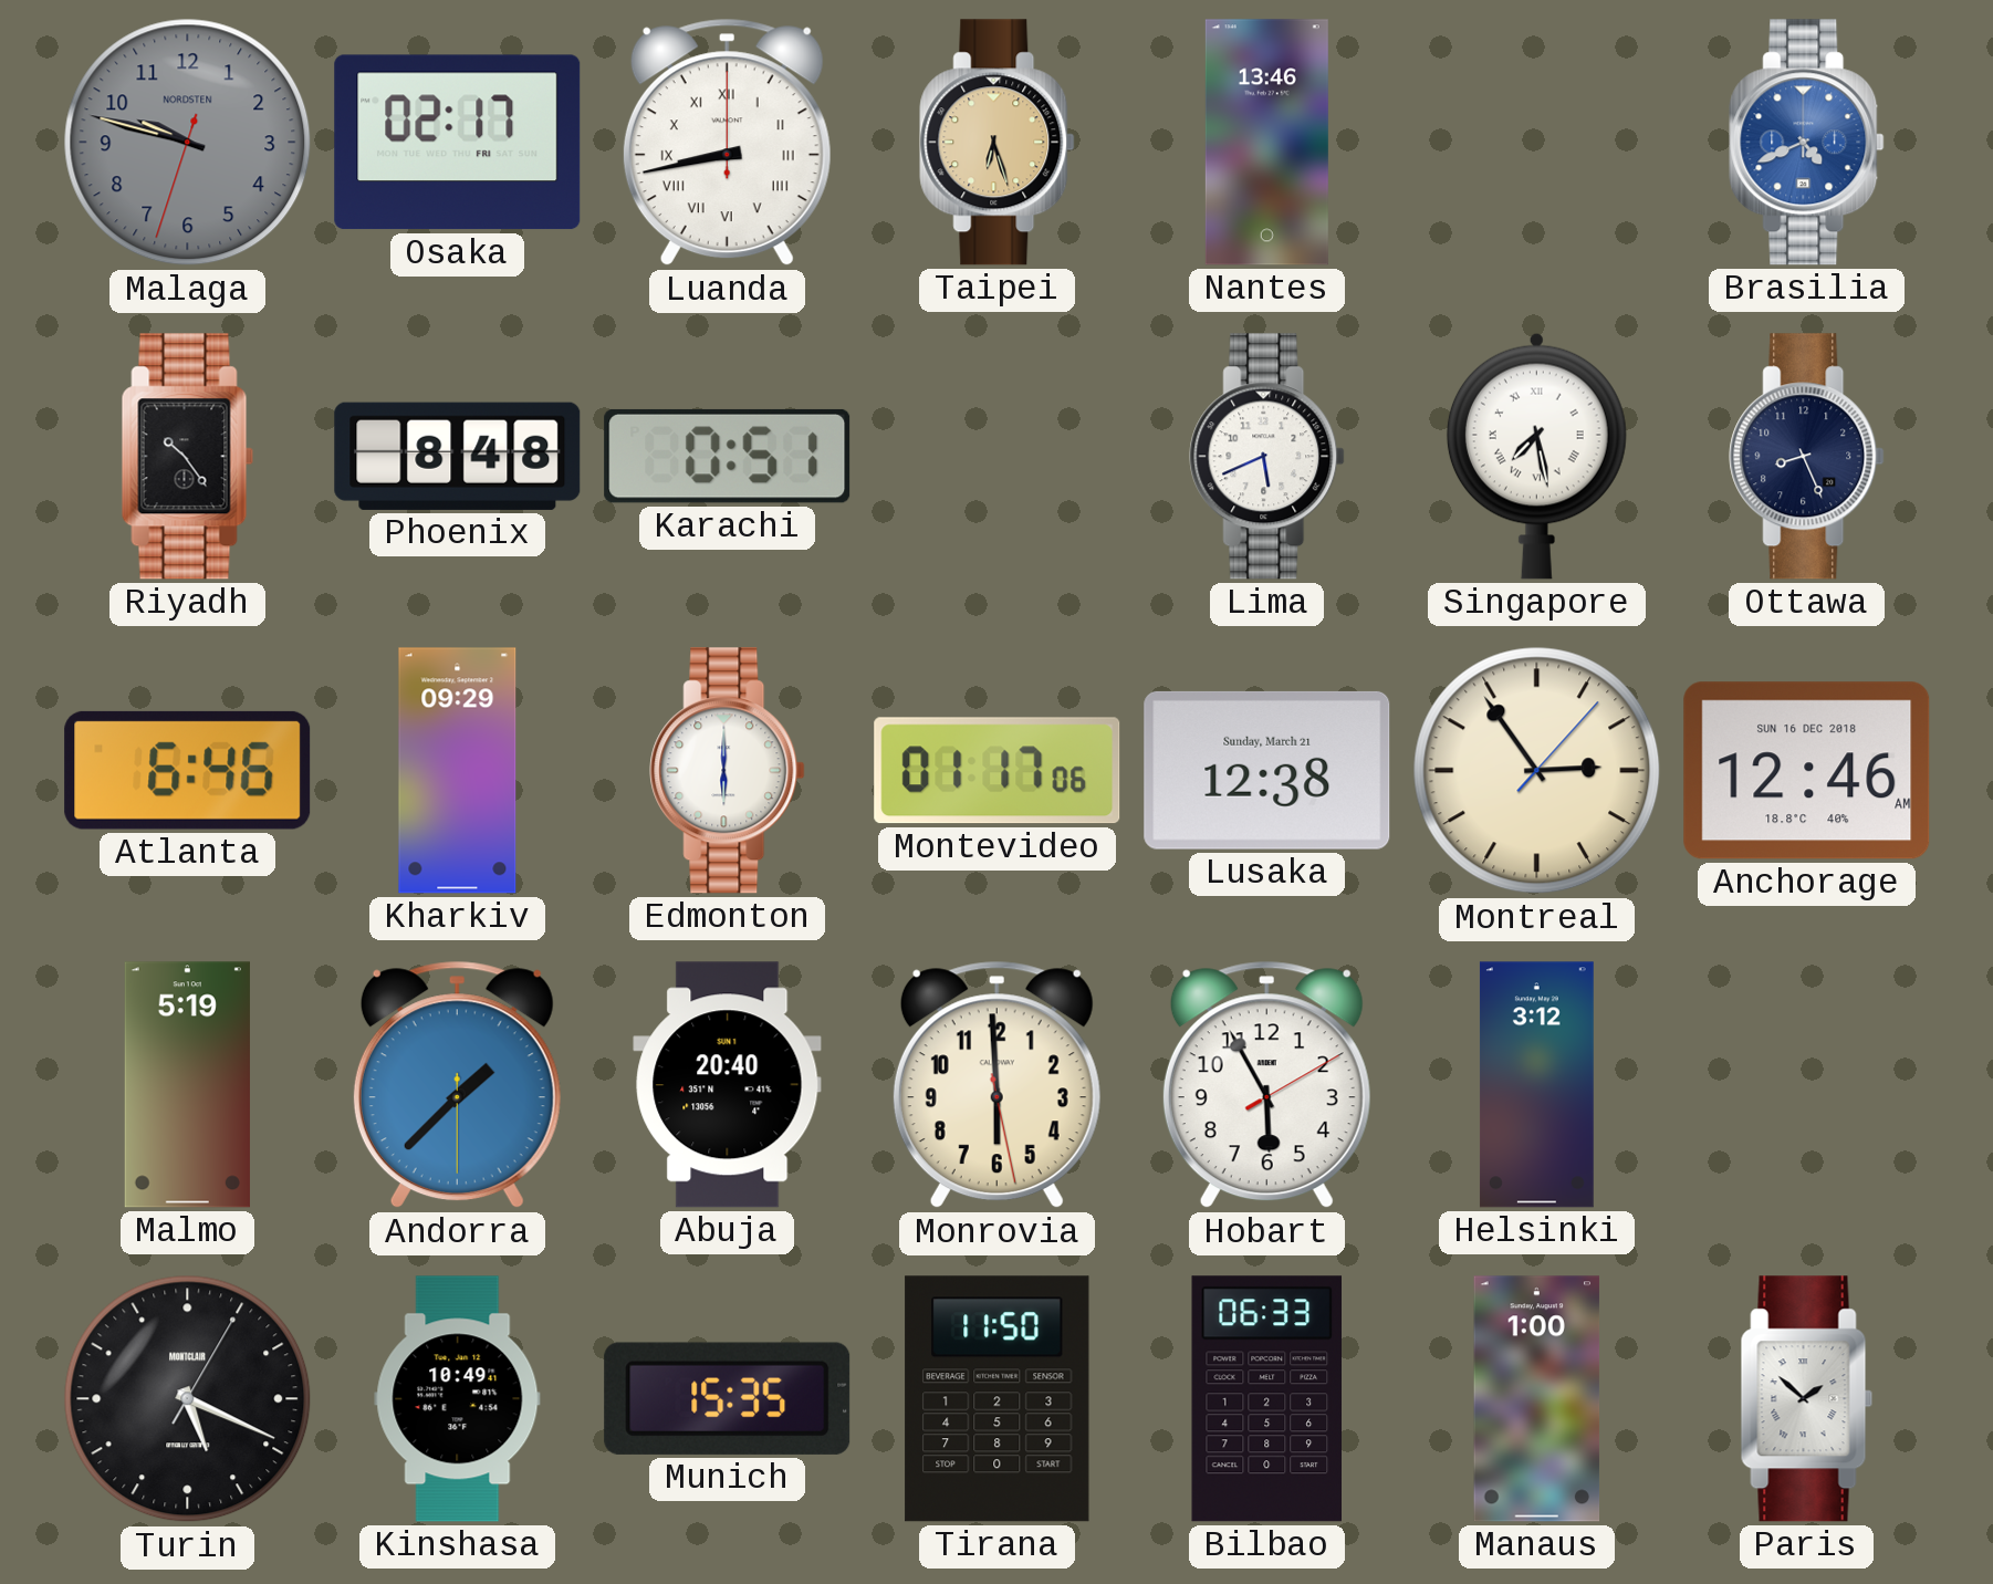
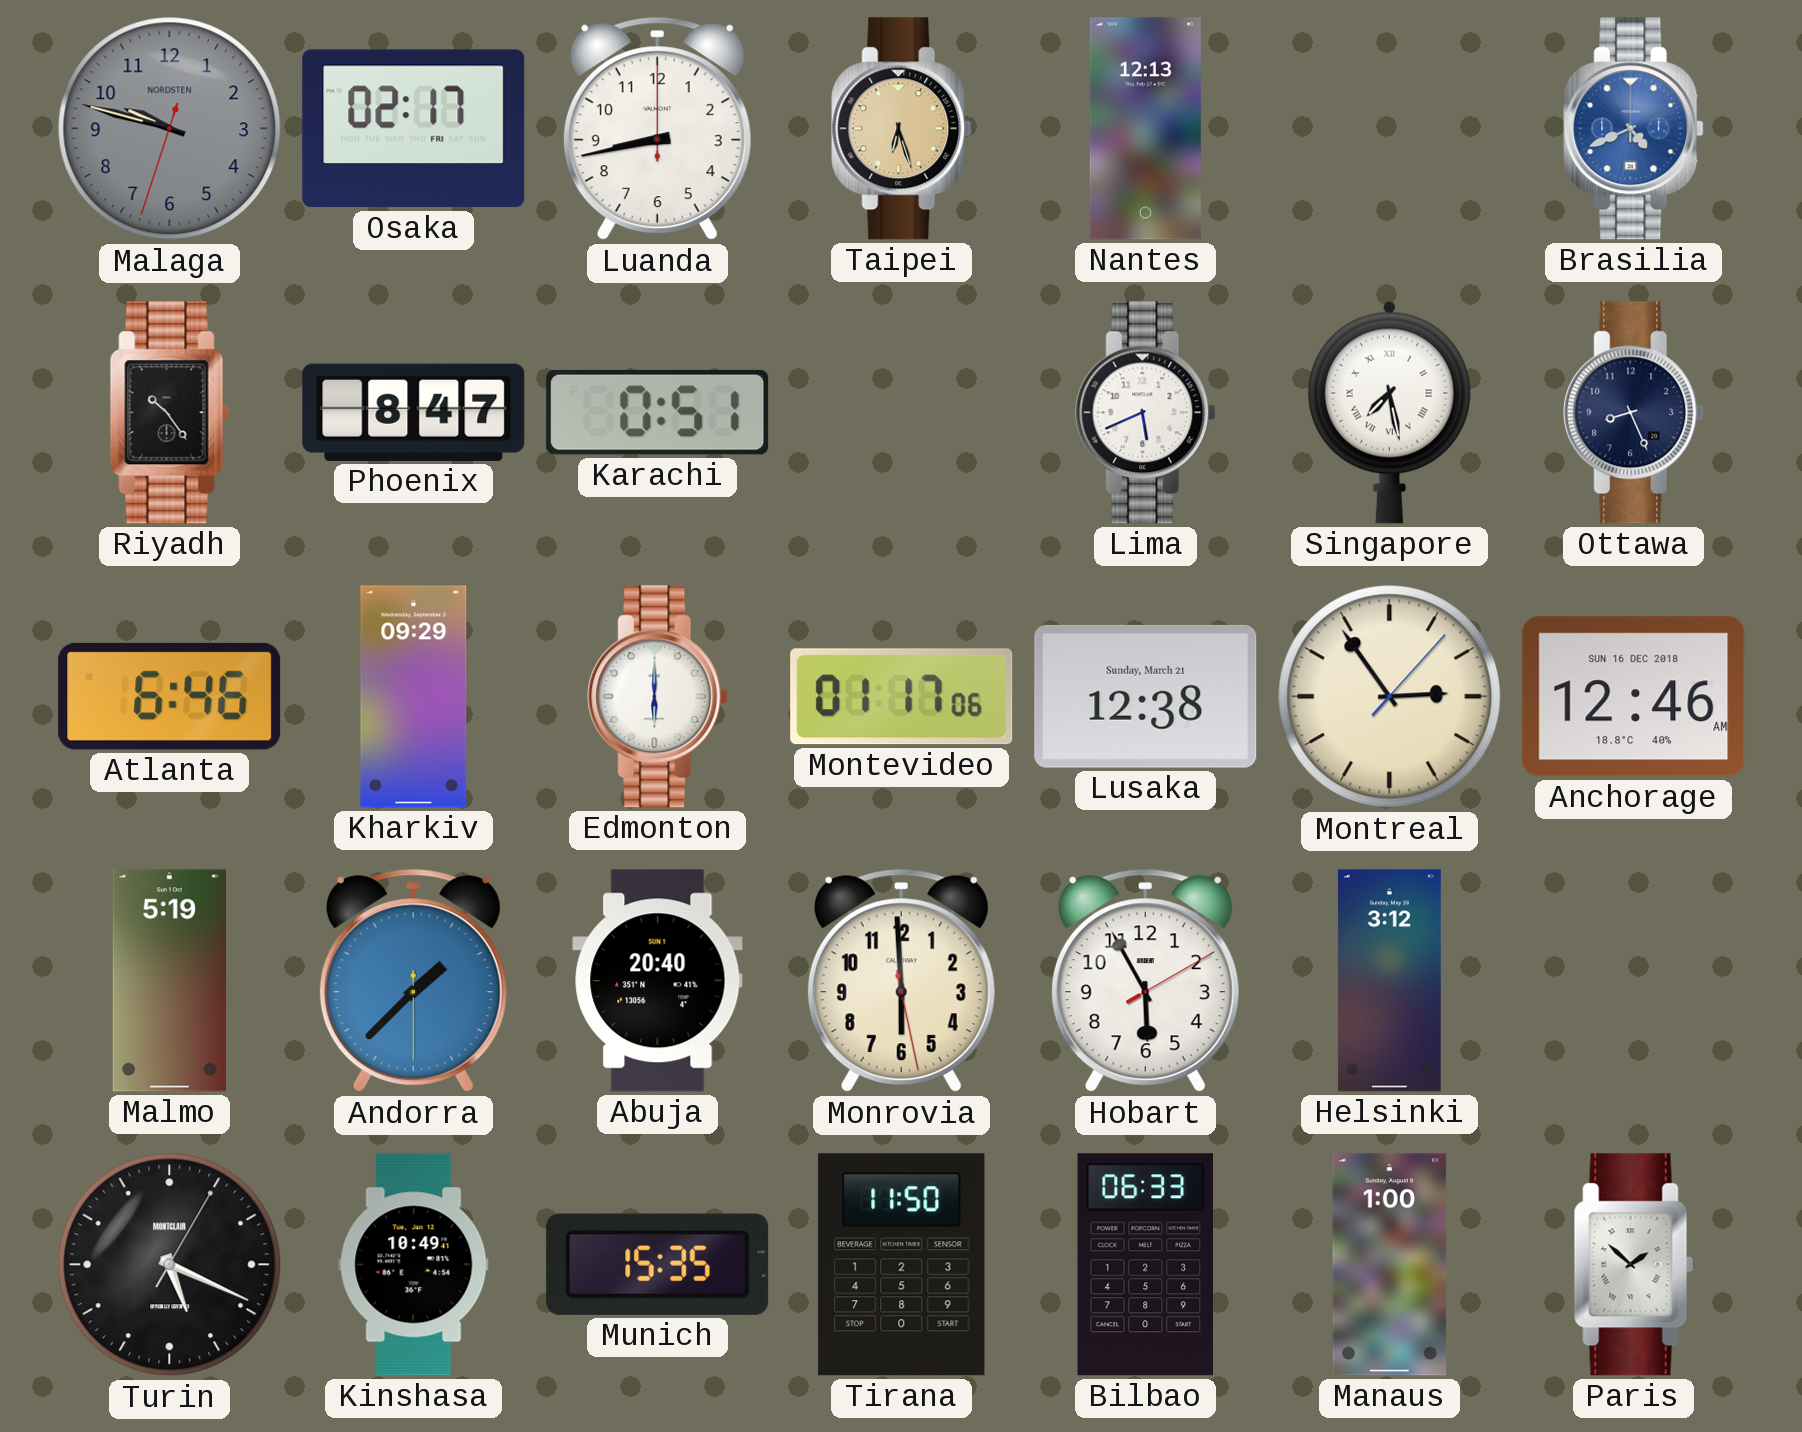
Luanda numerals: Roman -> Arabic
Nantes: 13:46 -> 12:13
Phoenix: 8:48 -> 8:47
